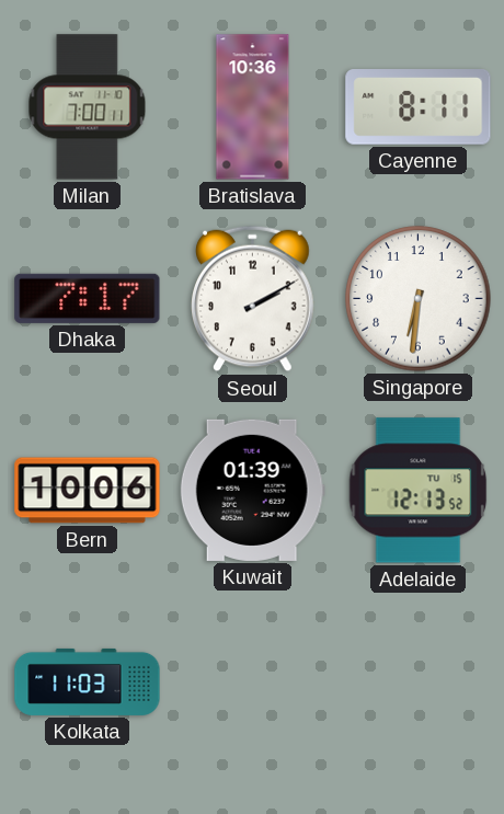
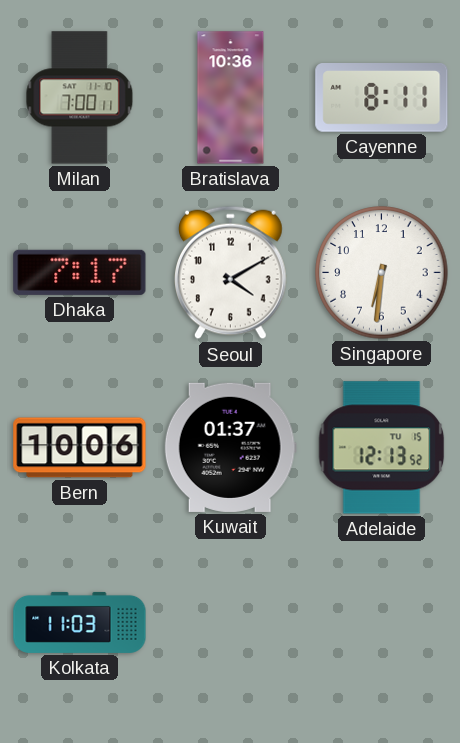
Seoul: 2:10 -> 4:10
Kuwait: 01:39 -> 01:37
